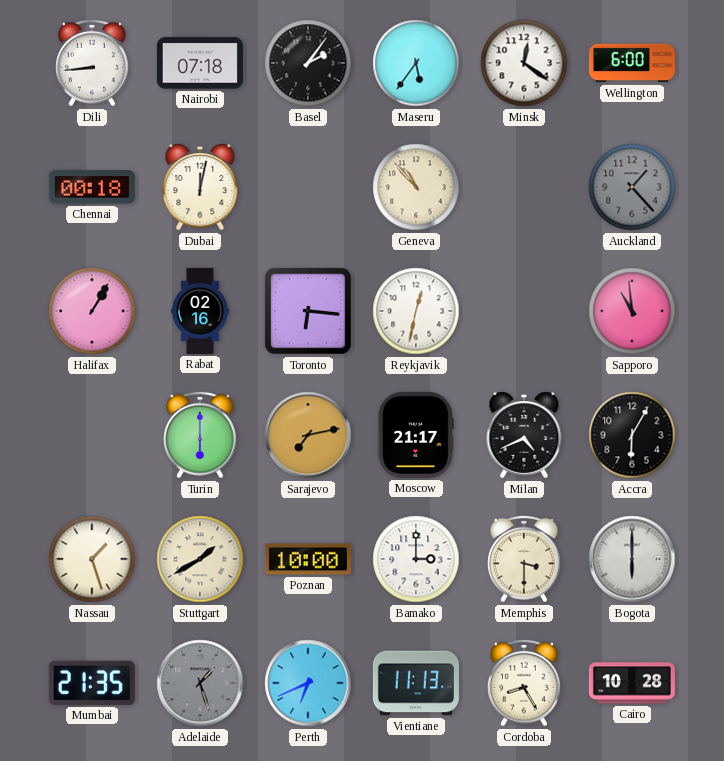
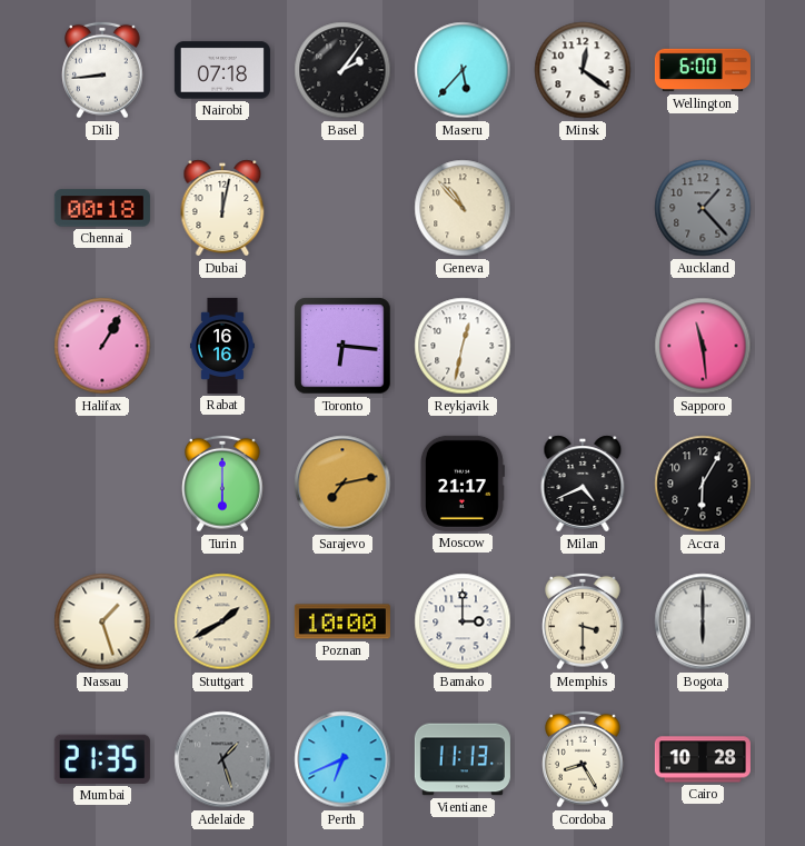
Maseru: 5:36 -> 5:37
Rabat: 02:16 -> 16:16
Sapporo: 10:59 -> 11:29
